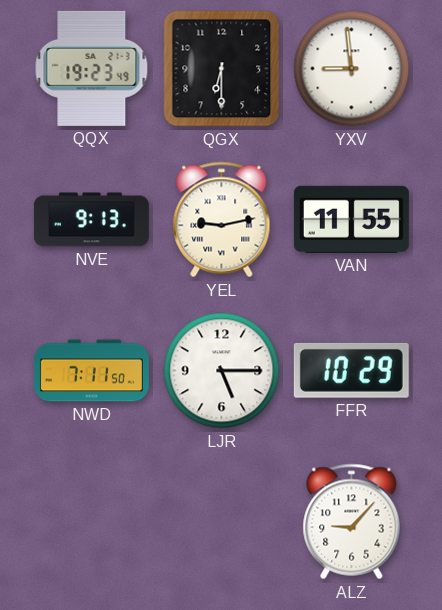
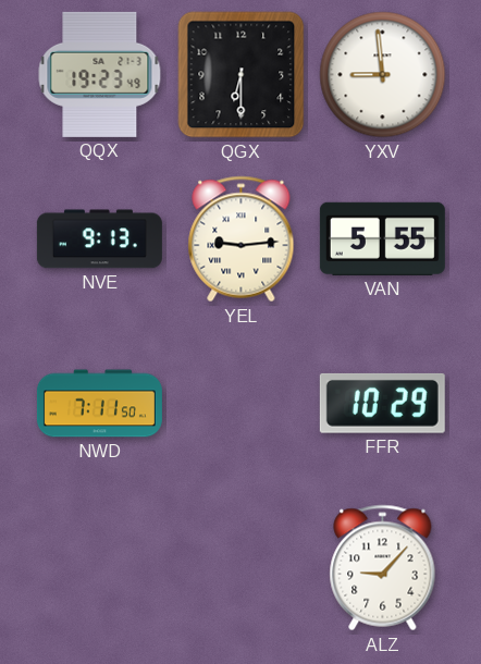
YEL: 9:13 -> 9:14
VAN: 11:55 -> 5:55
LJR: 5:15 -> none
